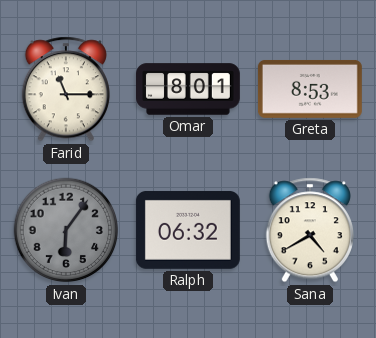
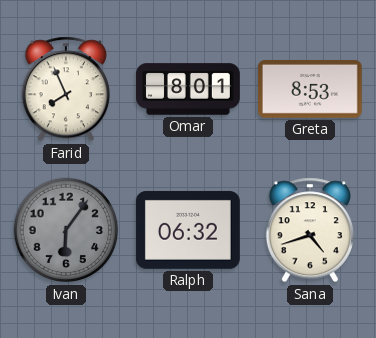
Farid: 11:15 -> 7:56
Sana: 4:40 -> 4:42
